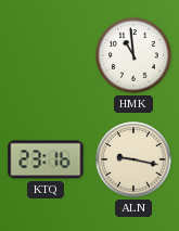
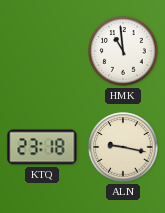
KTQ: 23:16 -> 23:18
